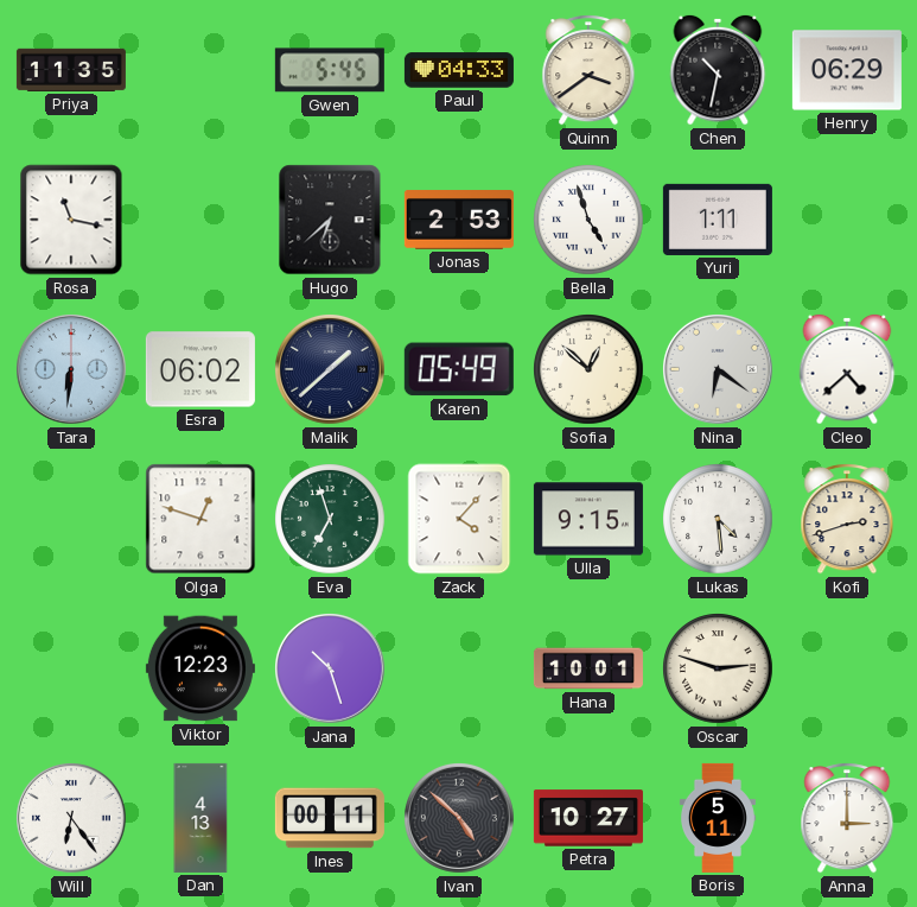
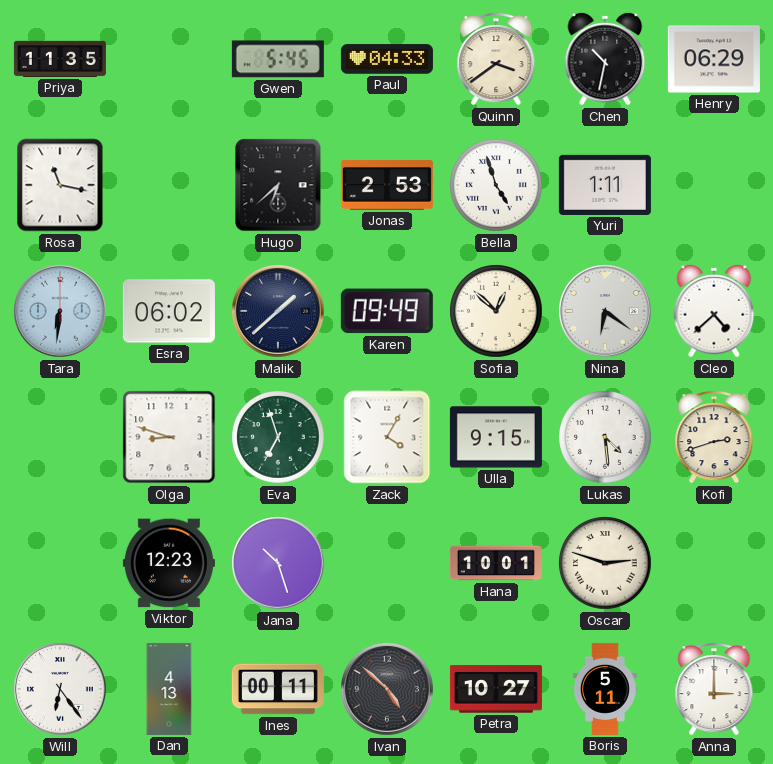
Karen: 05:49 -> 09:49
Olga: 12:48 -> 8:48
Zack: 4:07 -> 4:05
